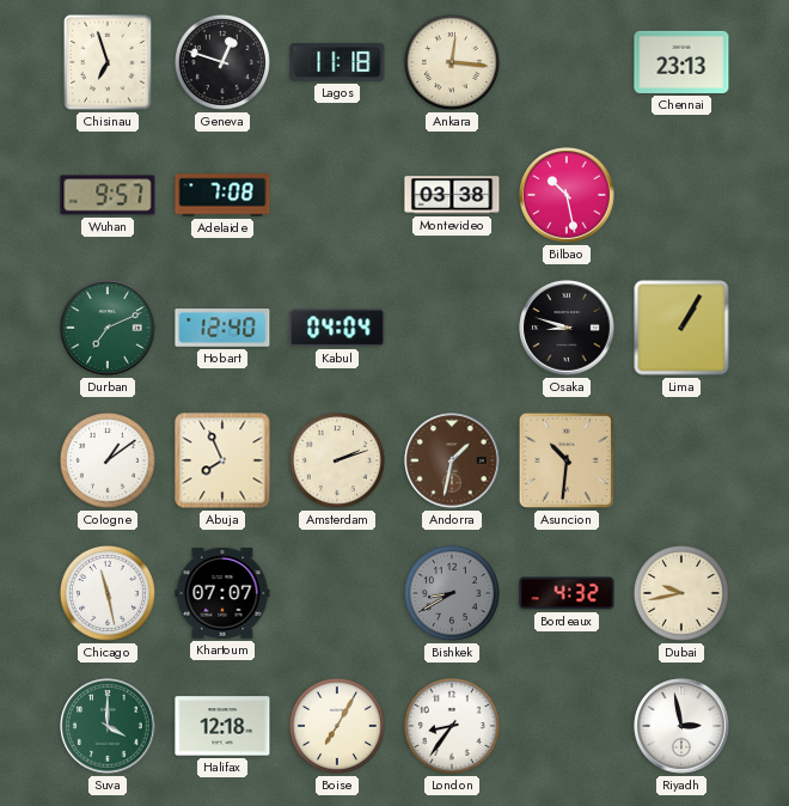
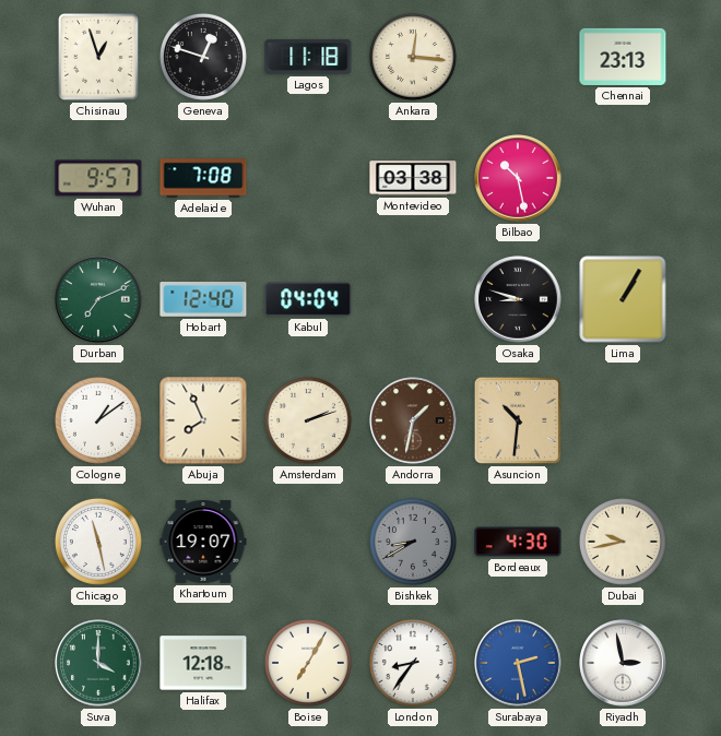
Chisinau: 6:57 -> 12:57
Khartoum: 07:07 -> 19:07
Bordeaux: 4:32 -> 4:30
Surabaya: none -> 2:28
